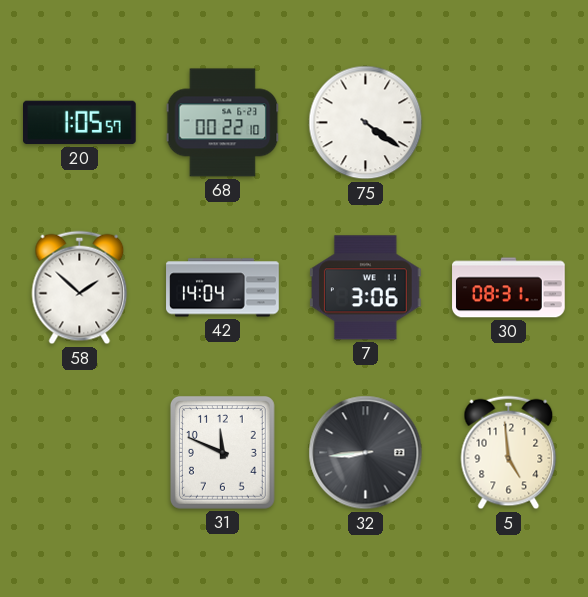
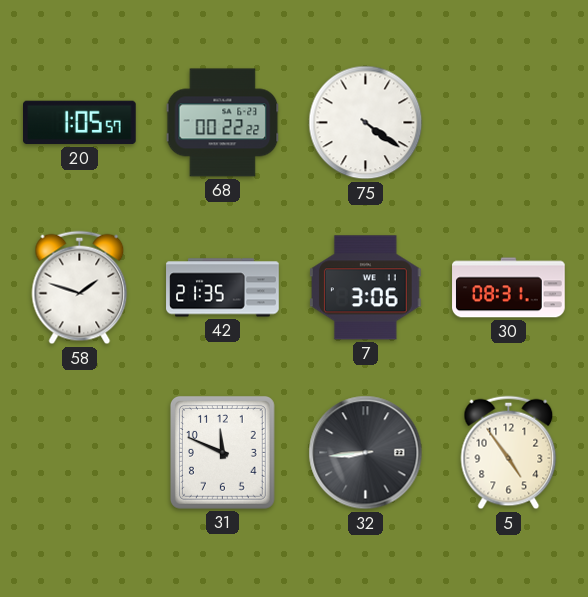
68: 00:22:10 -> 00:22:22
58: 1:52 -> 1:48
42: 14:04 -> 21:35
5: 4:59 -> 4:54
